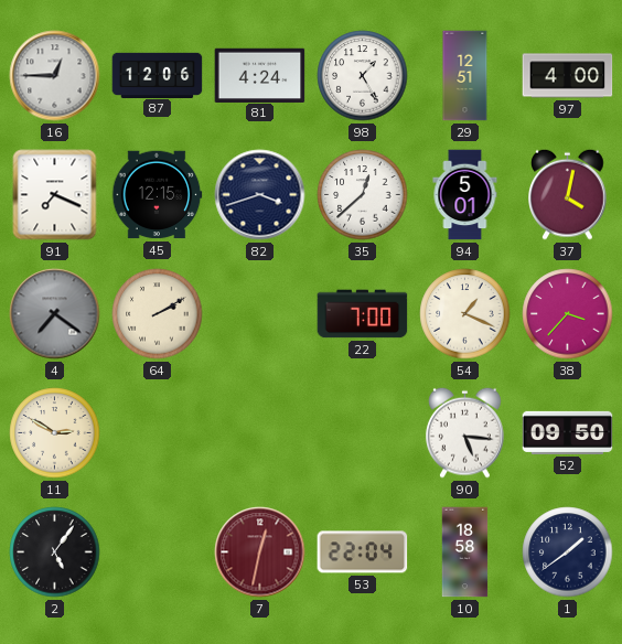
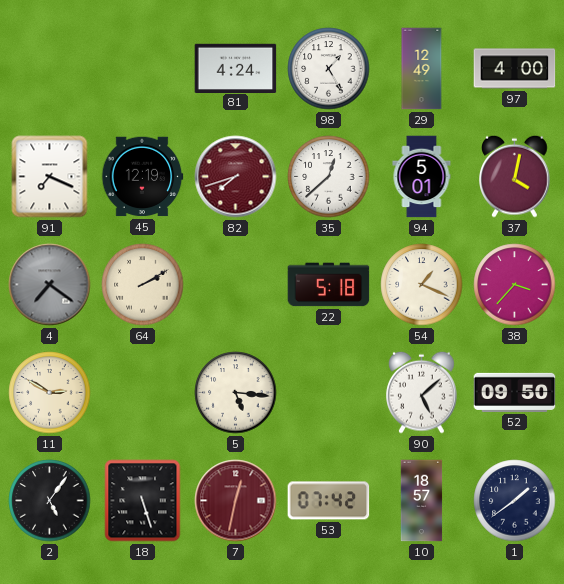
16: 12:45 -> none
87: 12:06 -> none
29: 12:51 -> 12:49
45: 12:15 -> 12:19
82: 3:42 -> 7:42
82 dial: navy -> burgundy
22: 7:00 -> 5:18
5: none -> 5:16
90: 5:16 -> 5:08
18: none -> 5:27
53: 22:04 -> 07:42
10: 18:58 -> 18:57
